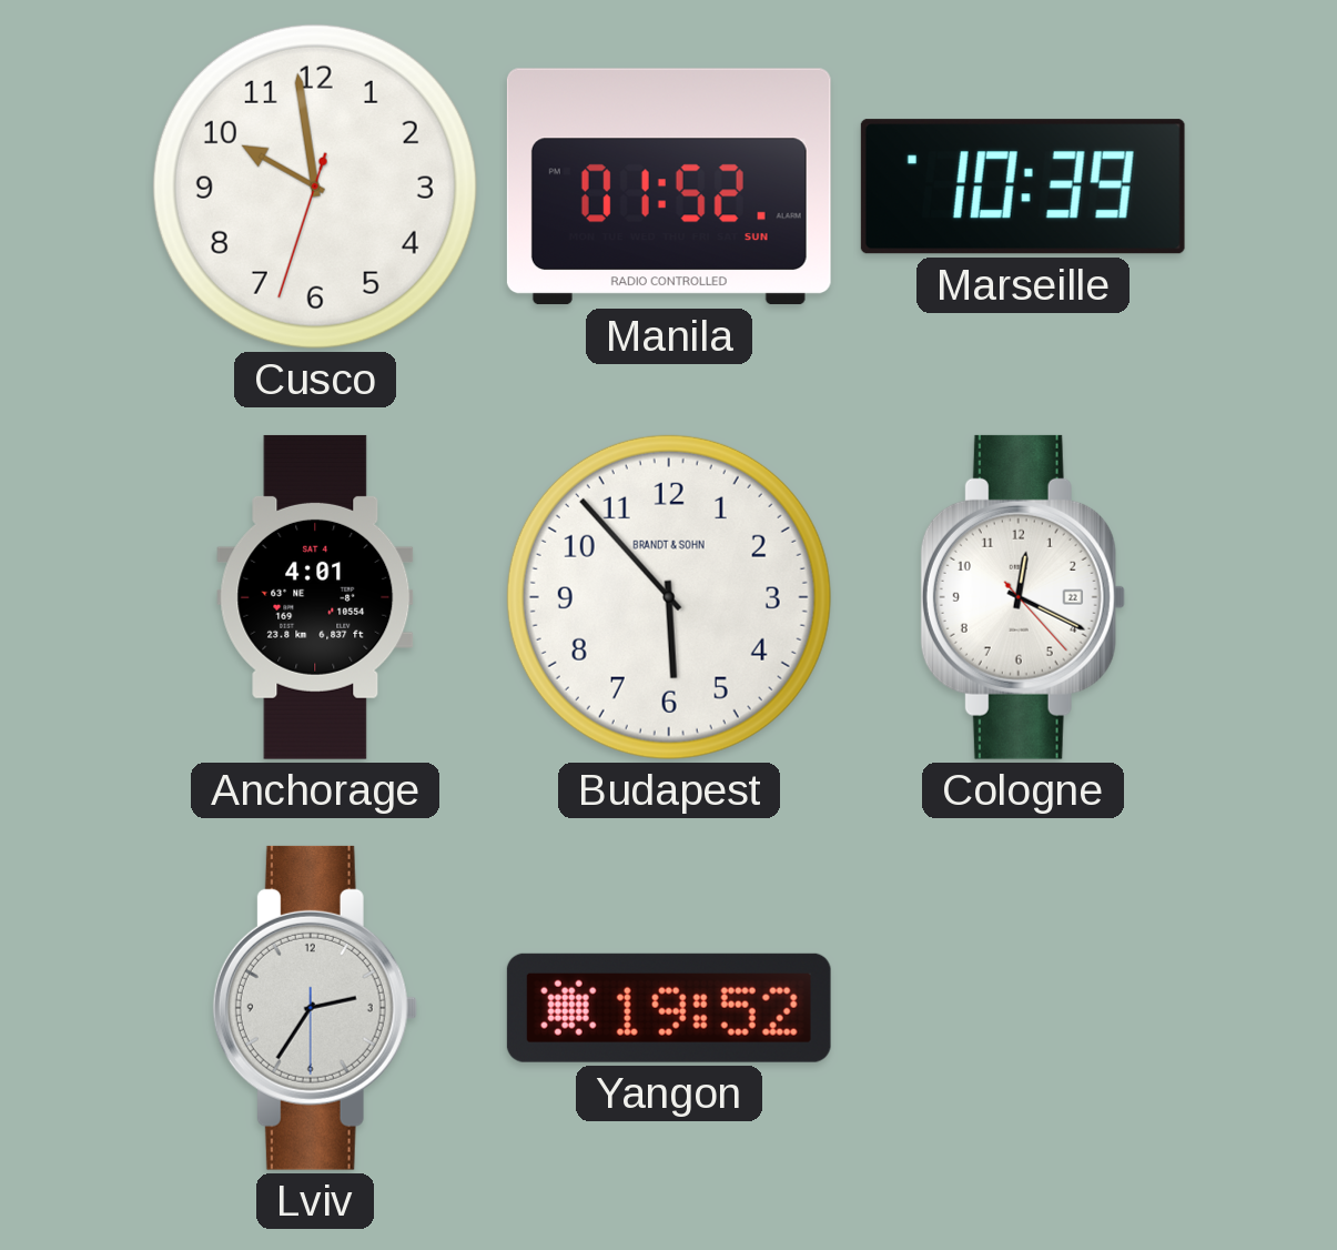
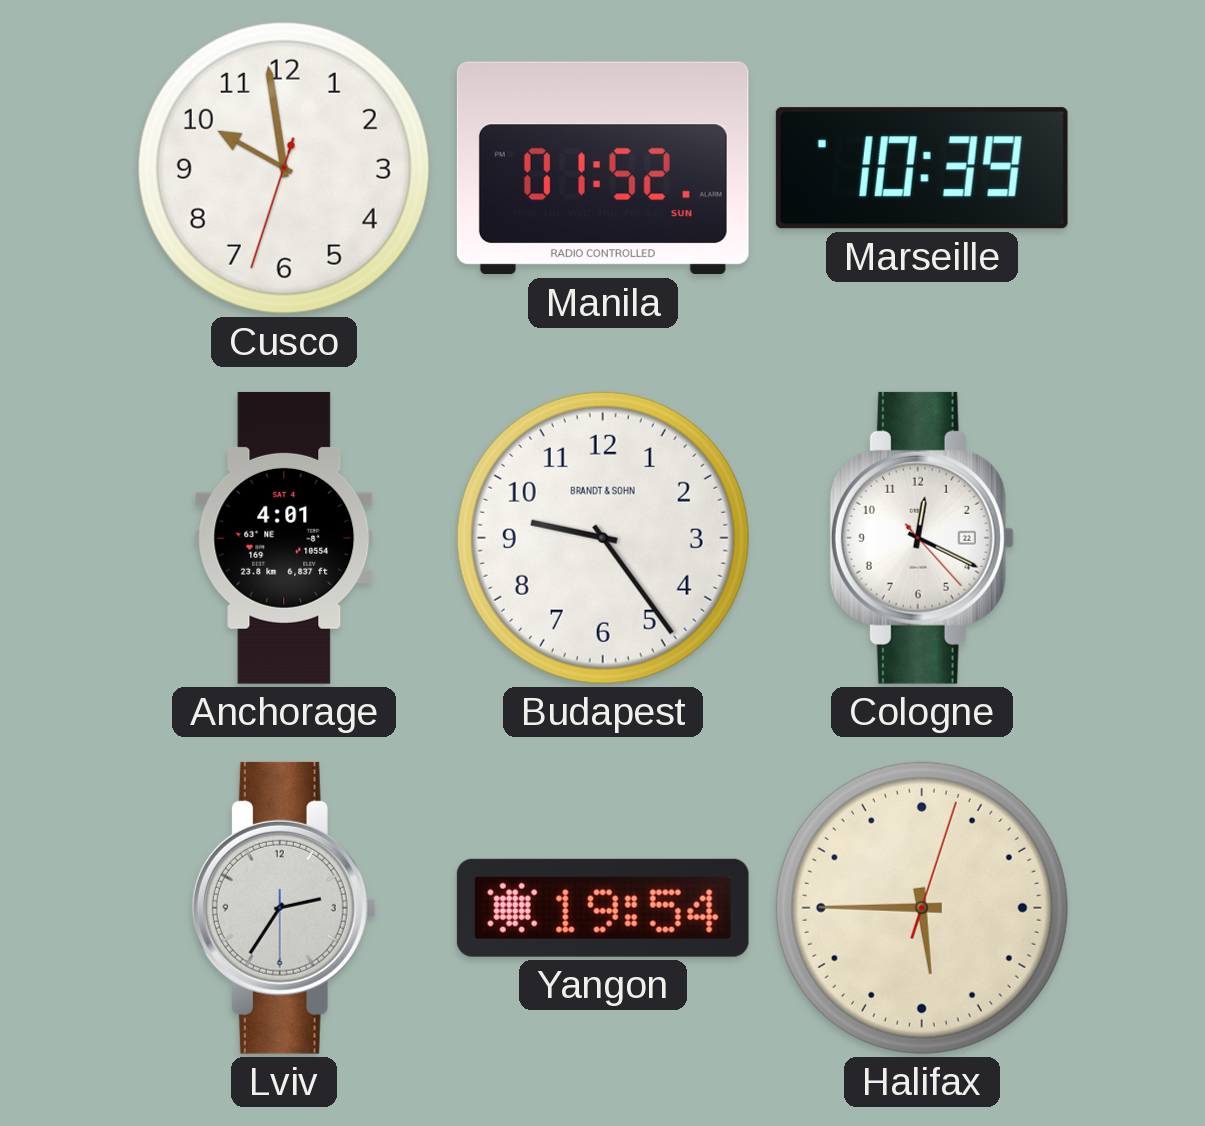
Budapest: 5:53 -> 9:24
Yangon: 19:52 -> 19:54
Halifax: none -> 5:45
